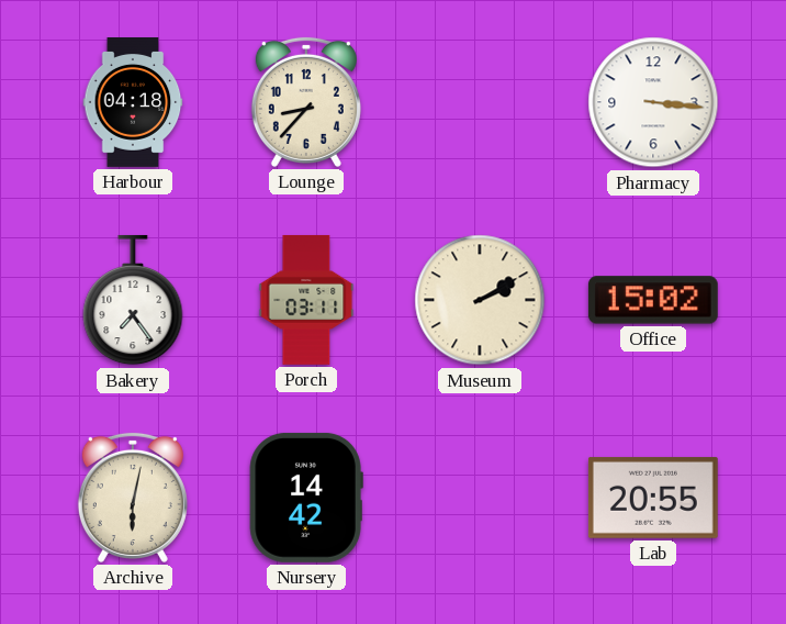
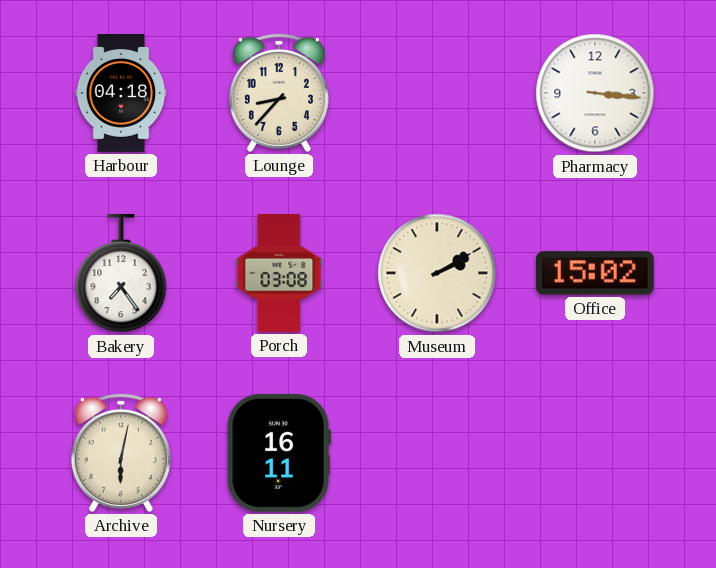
Porch: 03:11 -> 03:08
Nursery: 14:42 -> 16:11
Lab: 20:55 -> none
